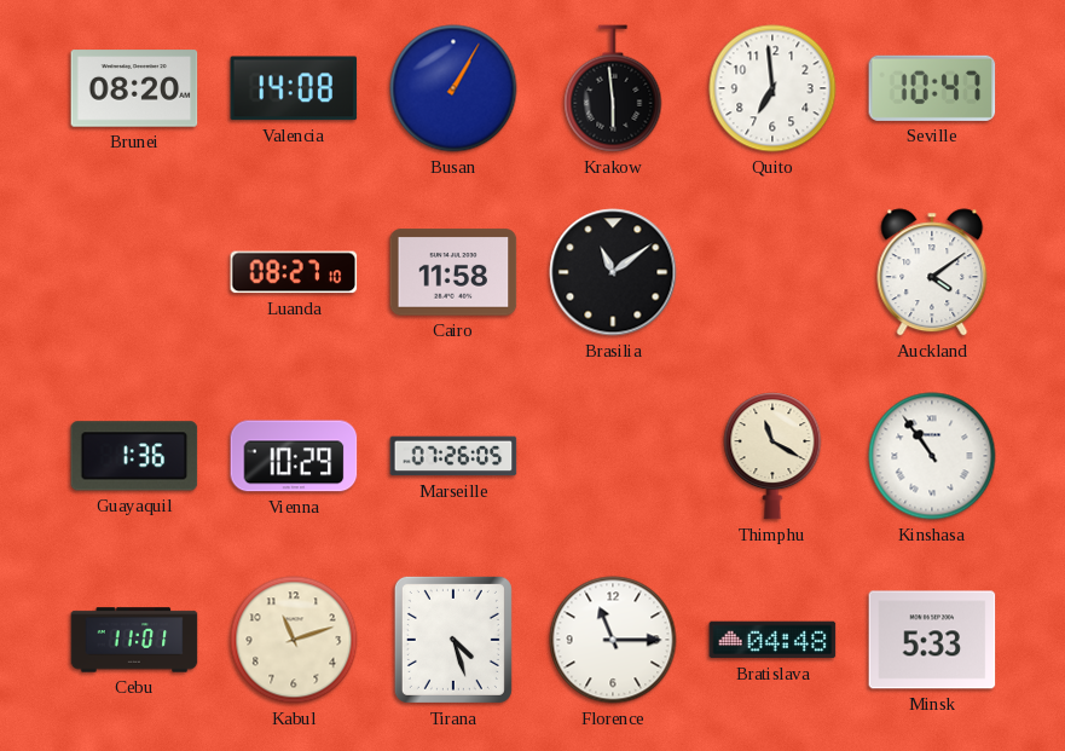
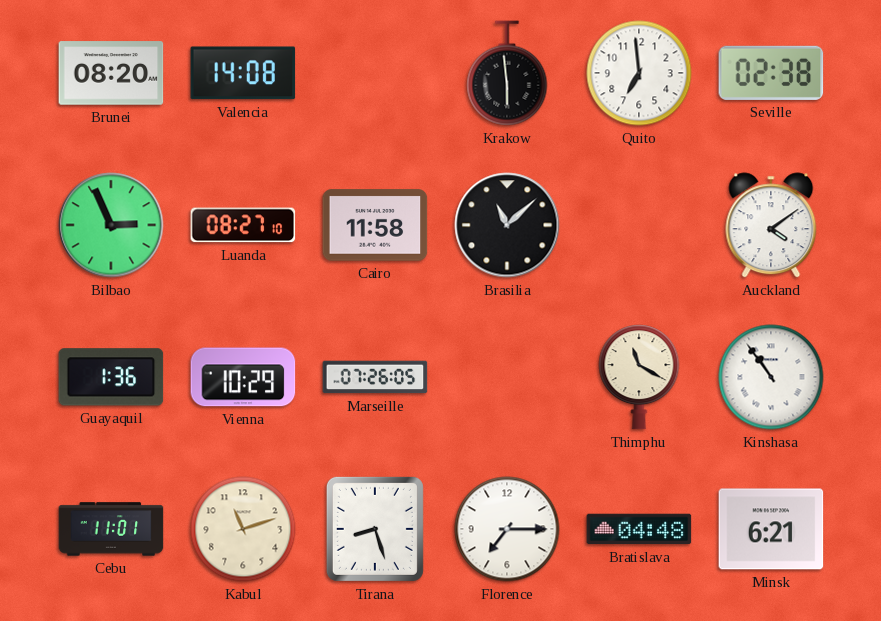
Busan: 1:05 -> none
Seville: 10:47 -> 02:38
Bilbao: none -> 2:56
Brasilia: 11:09 -> 11:08
Tirana: 4:27 -> 8:27
Florence: 11:15 -> 7:15
Minsk: 5:33 -> 6:21
